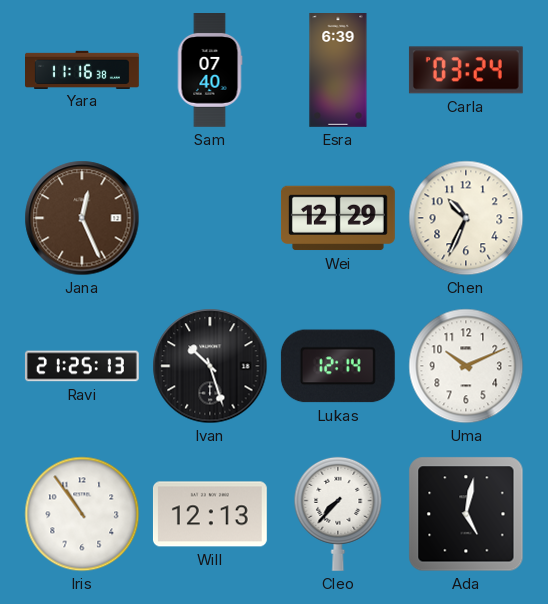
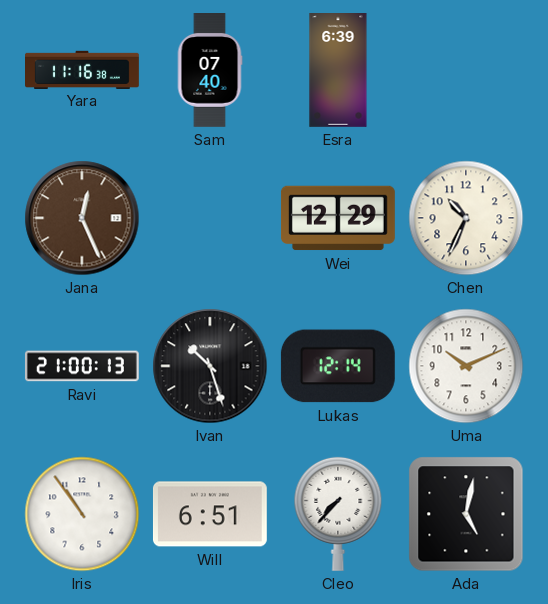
Carla: 03:24 -> none
Ravi: 21:25 -> 21:00
Will: 12:13 -> 6:51
